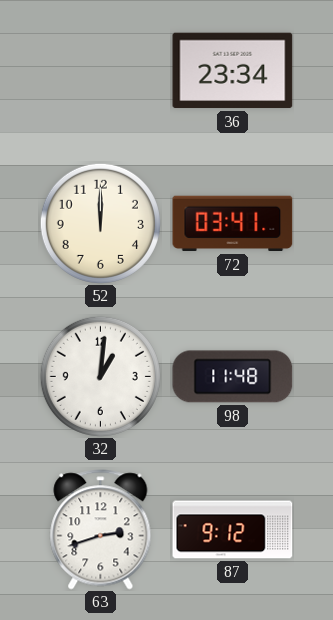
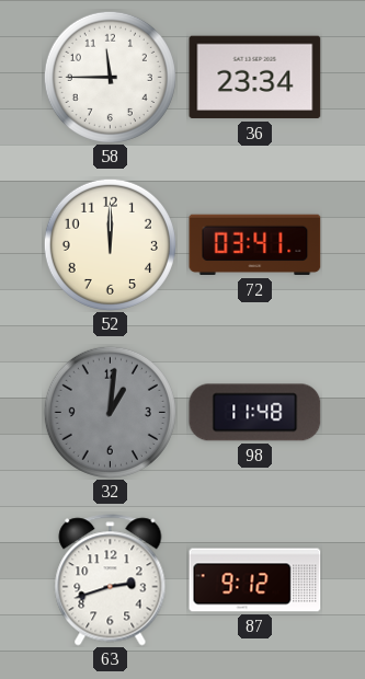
58: none -> 11:45
32 dial: white -> grey
